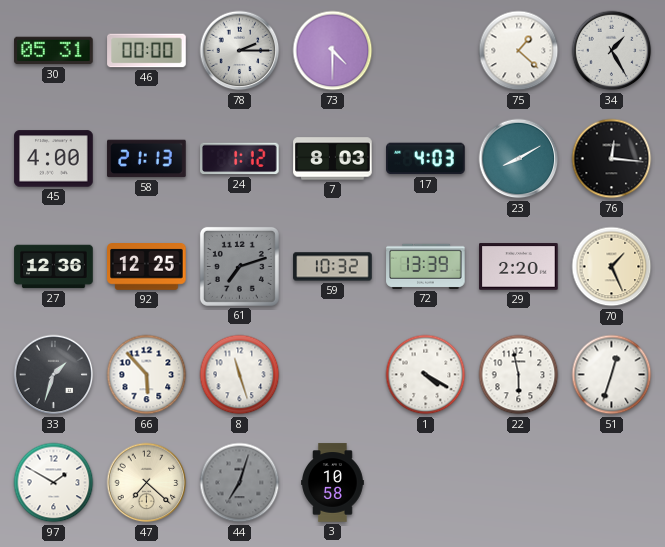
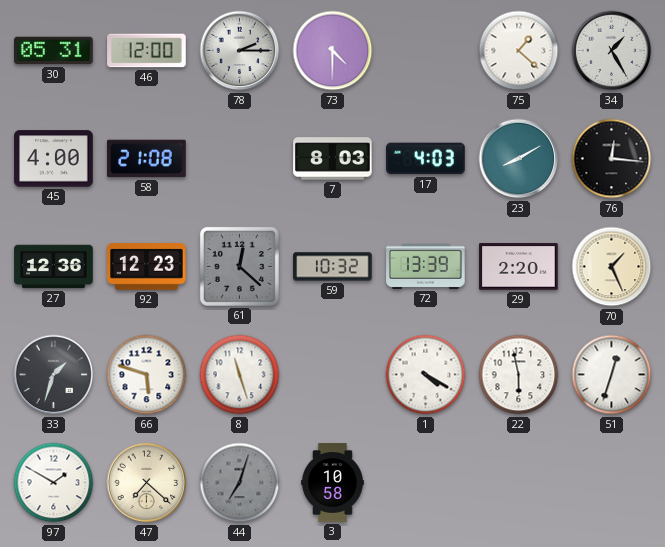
46: 00:00 -> 12:00
58: 21:13 -> 21:08
24: 1:12 -> none
92: 12:25 -> 12:23
61: 7:12 -> 12:22
66: 5:53 -> 5:48
